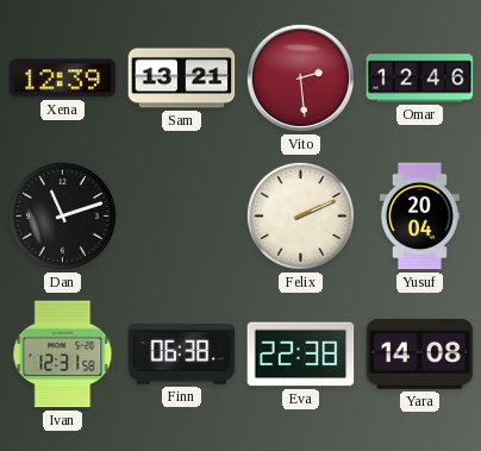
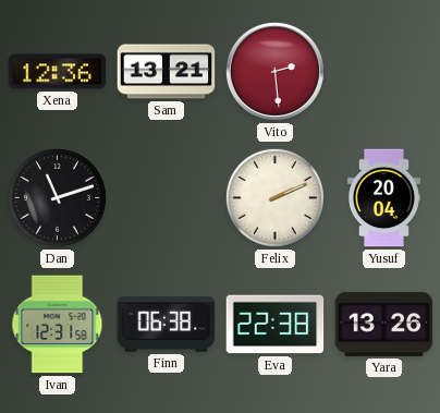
Xena: 12:39 -> 12:36
Omar: 12:46 -> none
Yara: 14:08 -> 13:26
